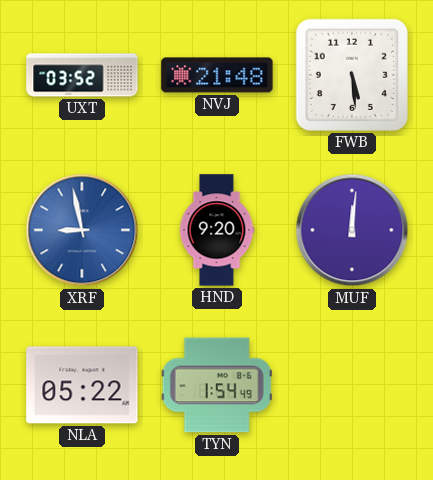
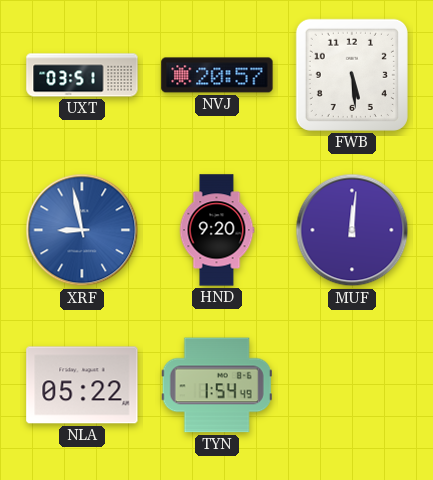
UXT: 03:52 -> 03:51
NVJ: 21:48 -> 20:57
